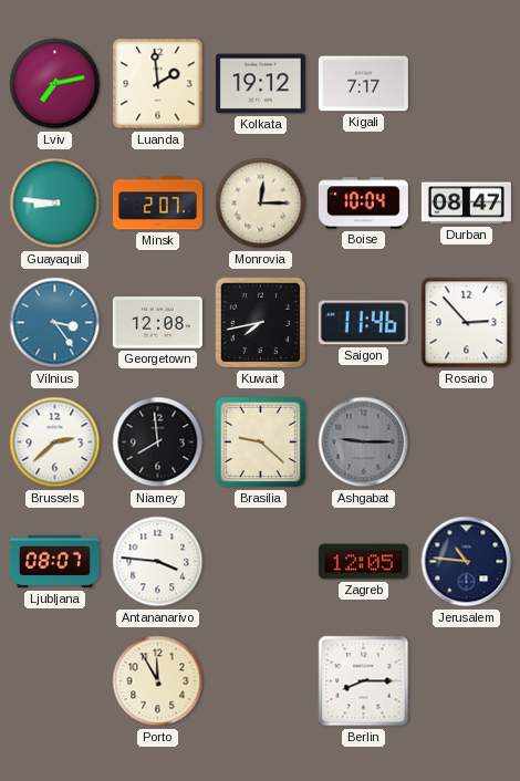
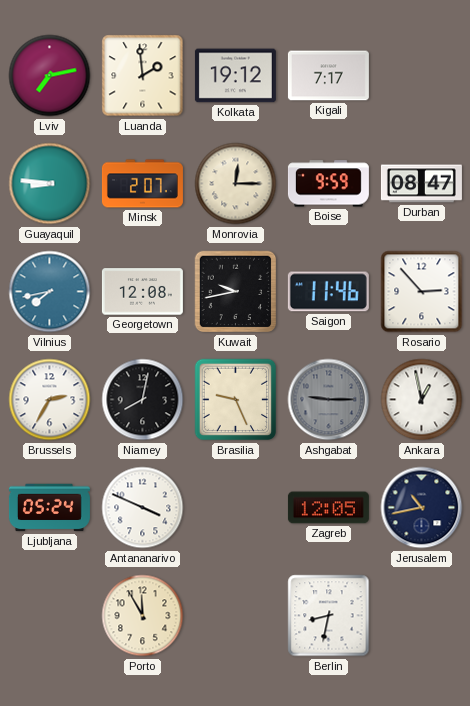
Boise: 10:04 -> 9:59
Vilnius: 3:24 -> 7:43
Kuwait: 7:43 -> 9:43
Brussels: 2:38 -> 2:35
Niamey: 7:59 -> 8:02
Brasilia: 9:22 -> 9:26
Ankara: none -> 12:58
Ljubljana: 08:07 -> 05:24
Antananarivo: 3:46 -> 3:49
Jerusalem: 10:46 -> 10:43
Berlin: 8:15 -> 8:32
